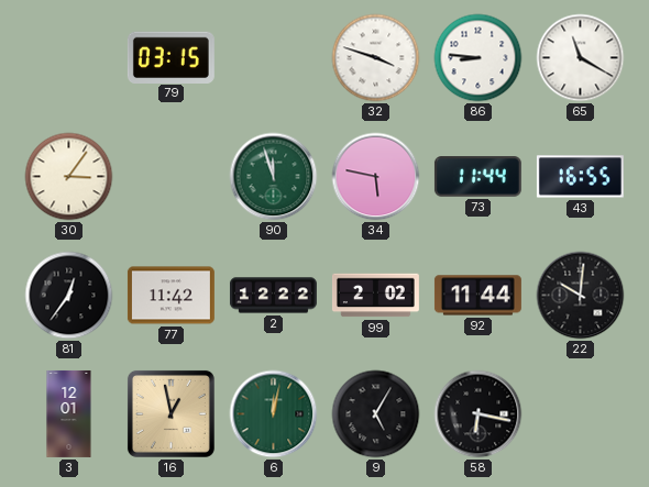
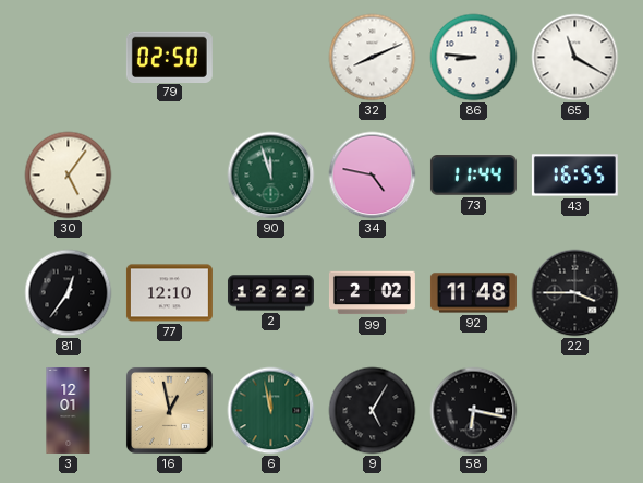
79: 03:15 -> 02:50
32: 3:48 -> 8:11
30: 3:06 -> 5:06
34: 5:47 -> 4:47
77: 11:42 -> 12:10
92: 11:44 -> 11:48
22: 10:01 -> 3:45
6: 12:02 -> 11:58
